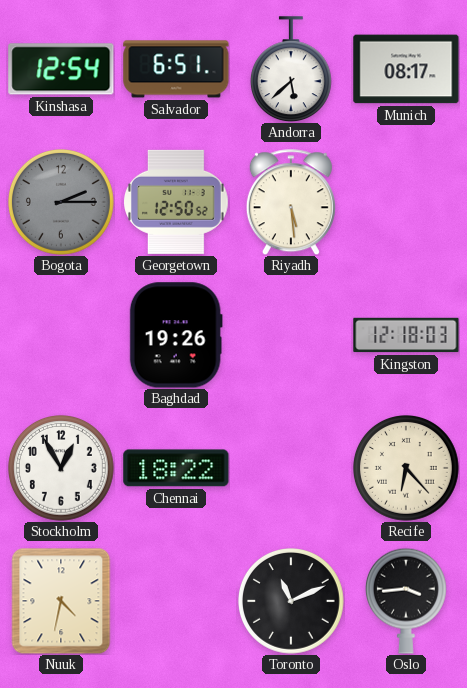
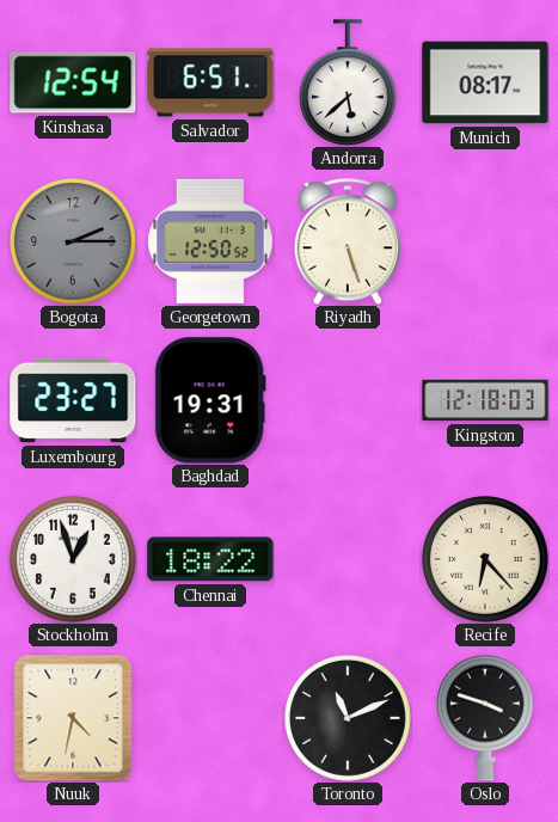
Riyadh: 5:29 -> 5:27
Luxembourg: none -> 23:27
Baghdad: 19:26 -> 19:31
Stockholm: 12:55 -> 12:57
Oslo: 3:44 -> 3:48
